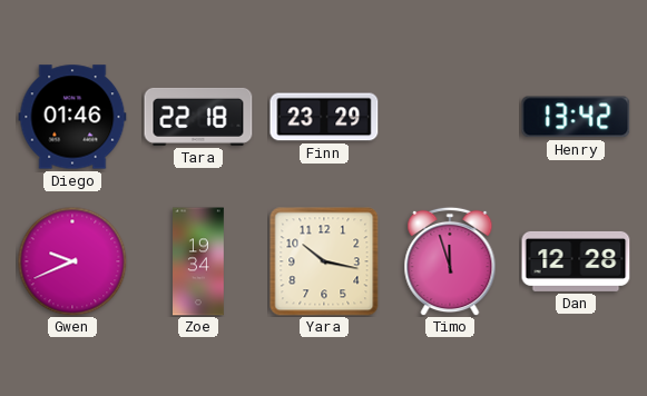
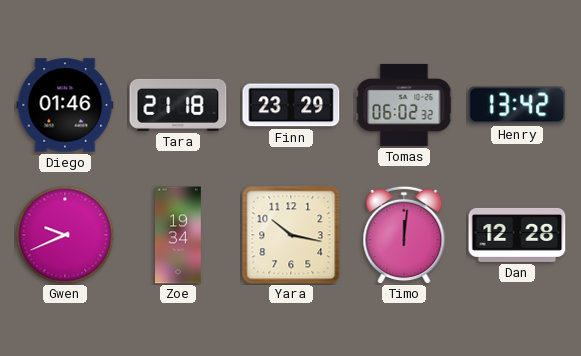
Tara: 22:18 -> 21:18
Tomas: none -> 06:02
Timo: 11:57 -> 12:01
